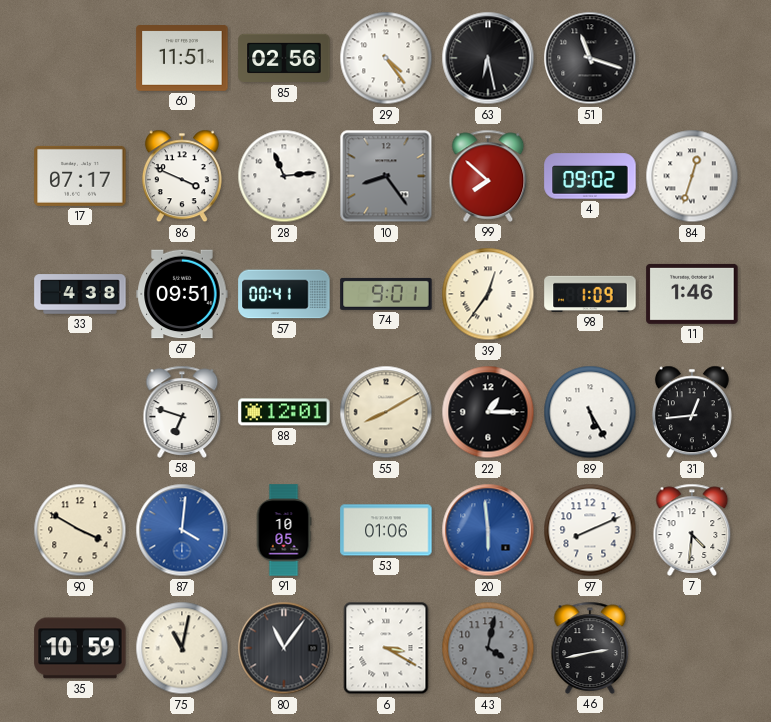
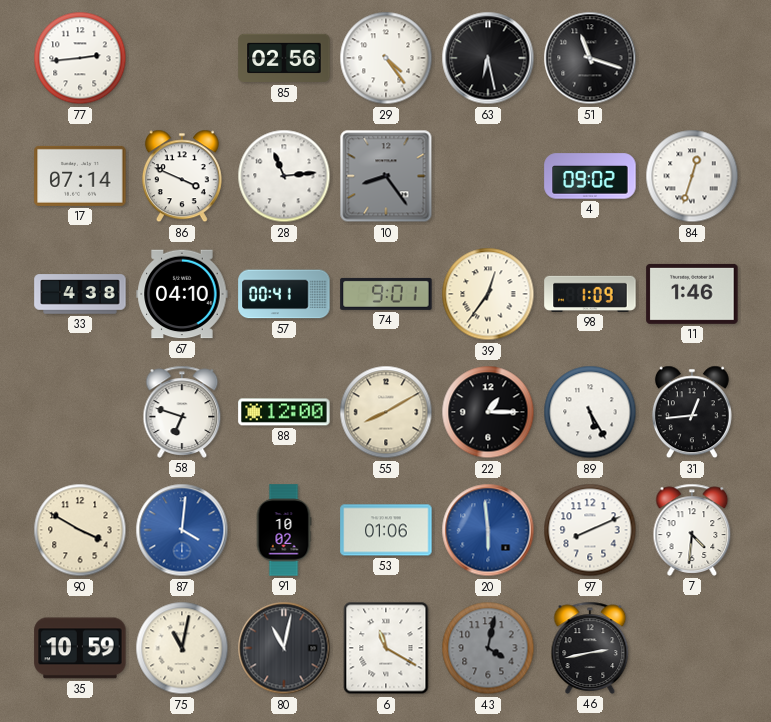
77: none -> 2:44
60: 11:51 -> none
17: 07:17 -> 07:14
99: 7:52 -> none
67: 09:51 -> 04:10
88: 12:01 -> 12:00
91: 10:05 -> 10:02
80: 11:06 -> 11:02
6: 3:20 -> 11:20
